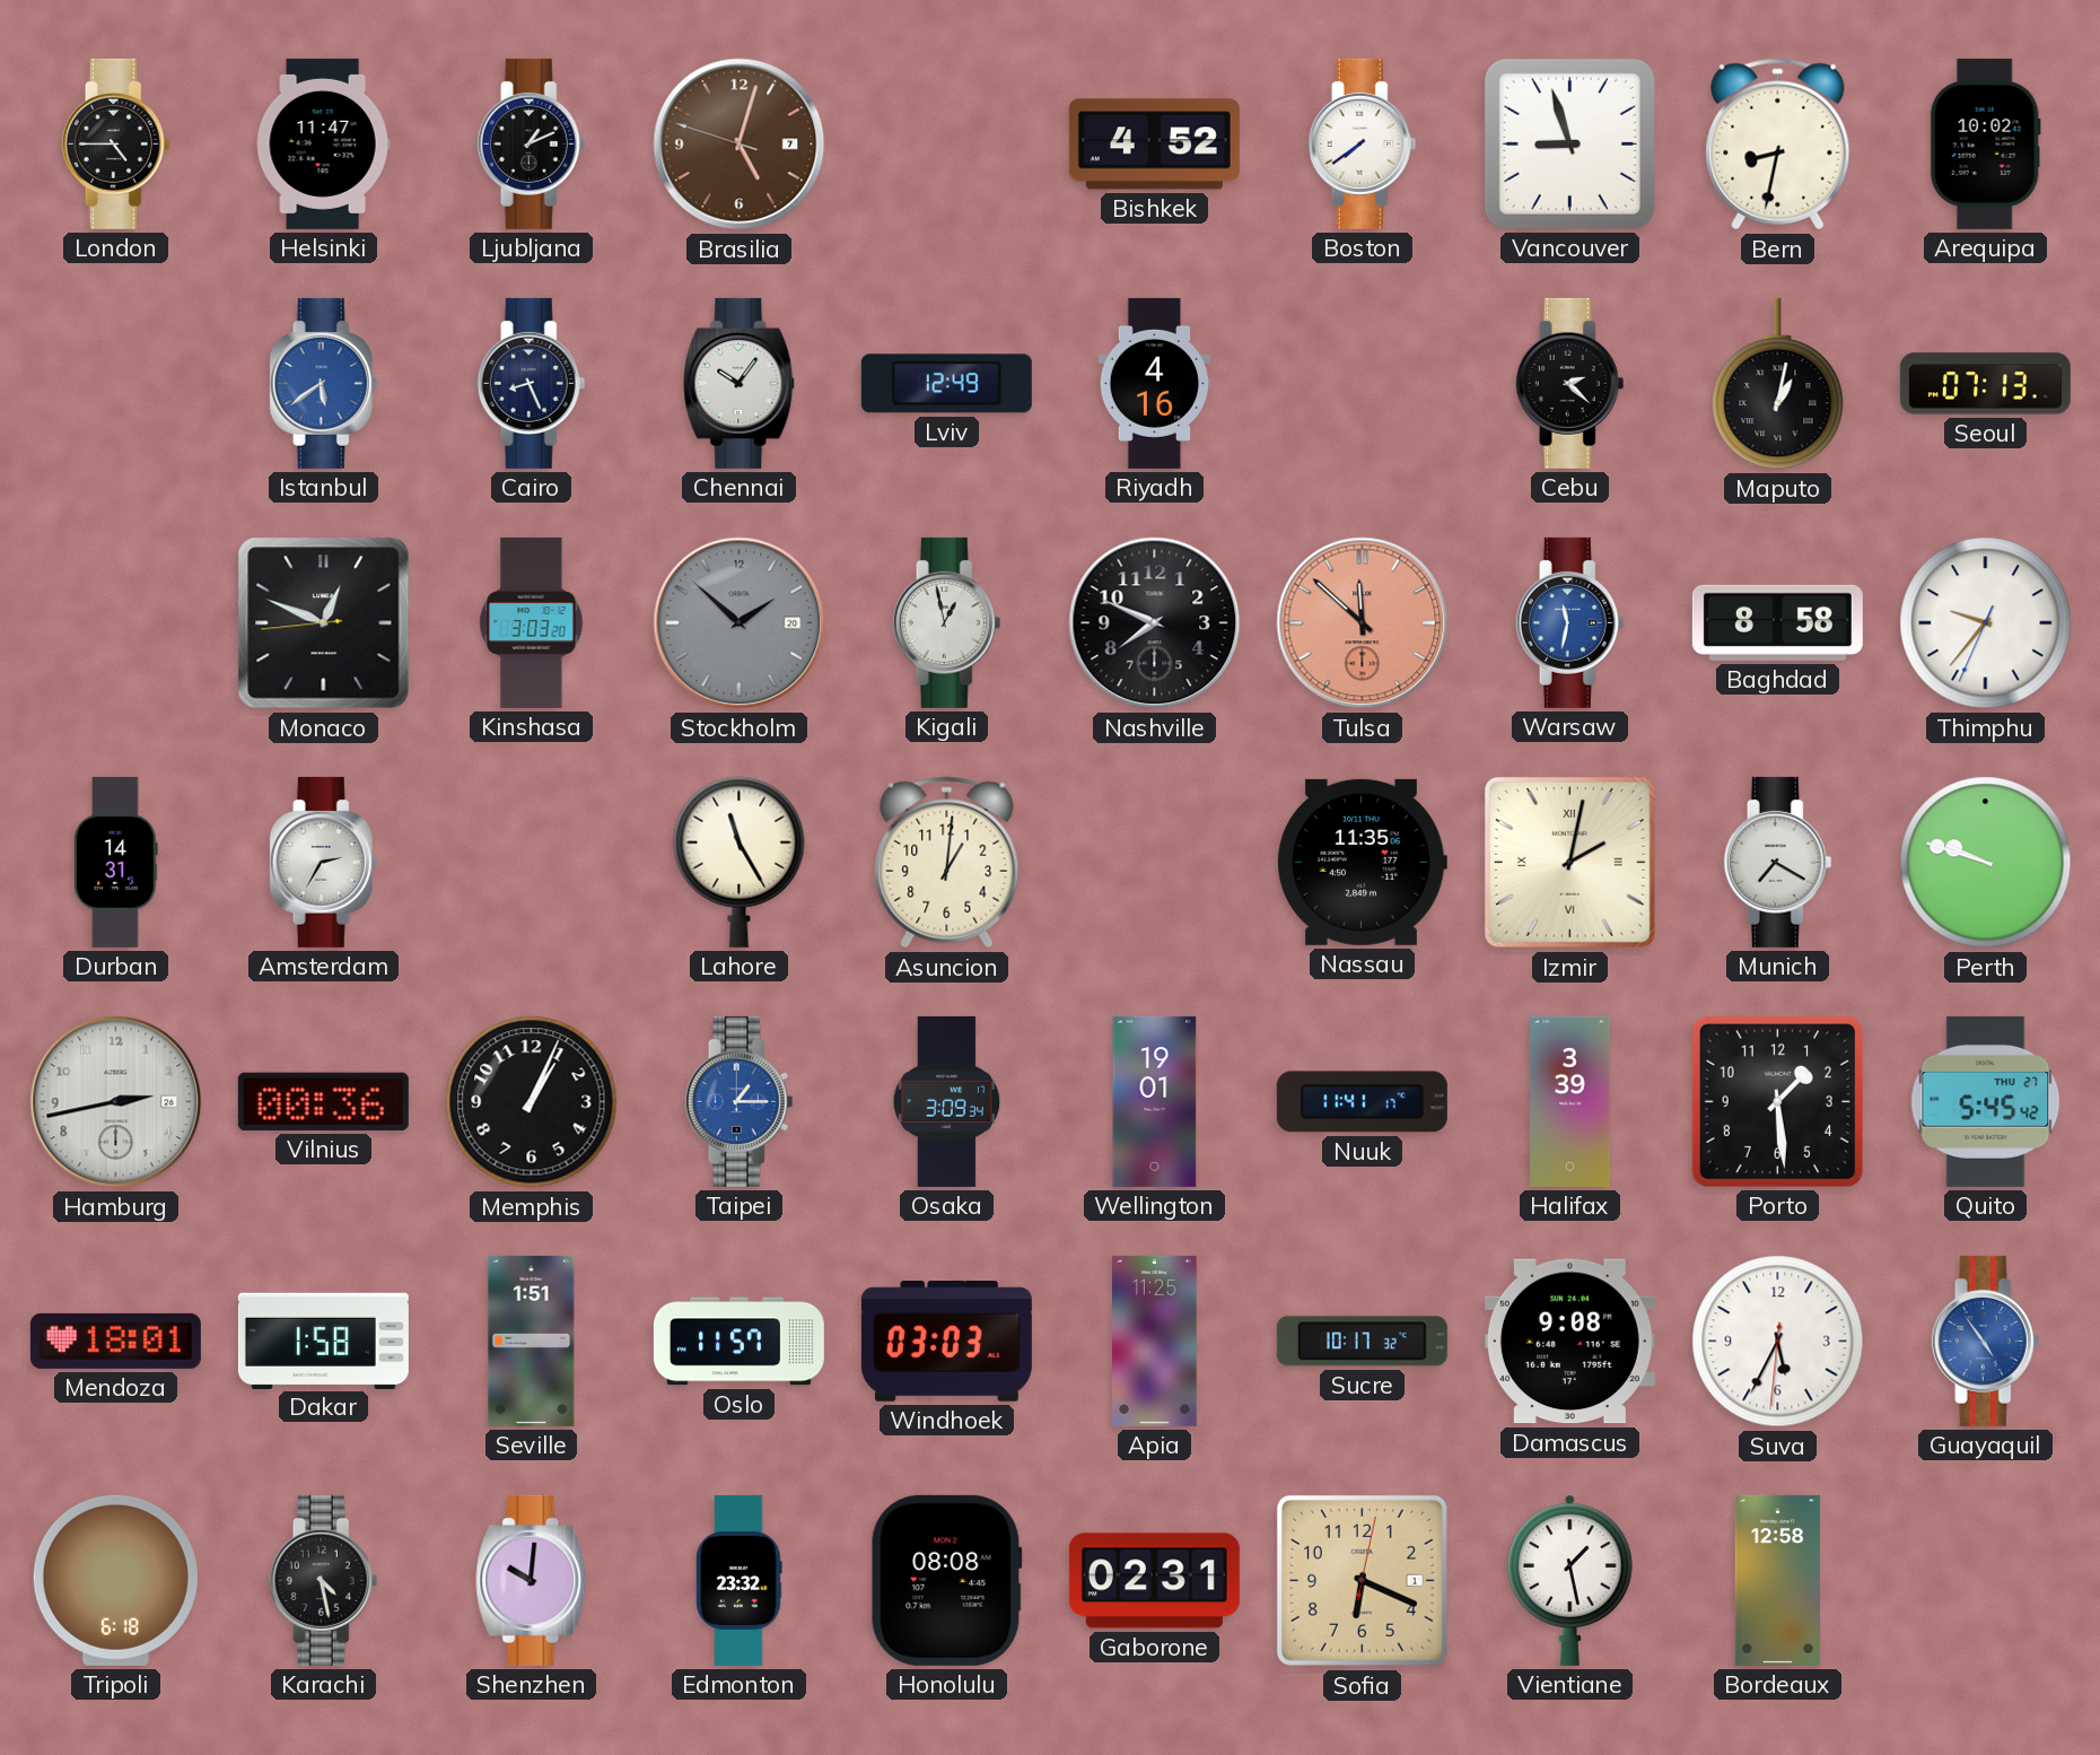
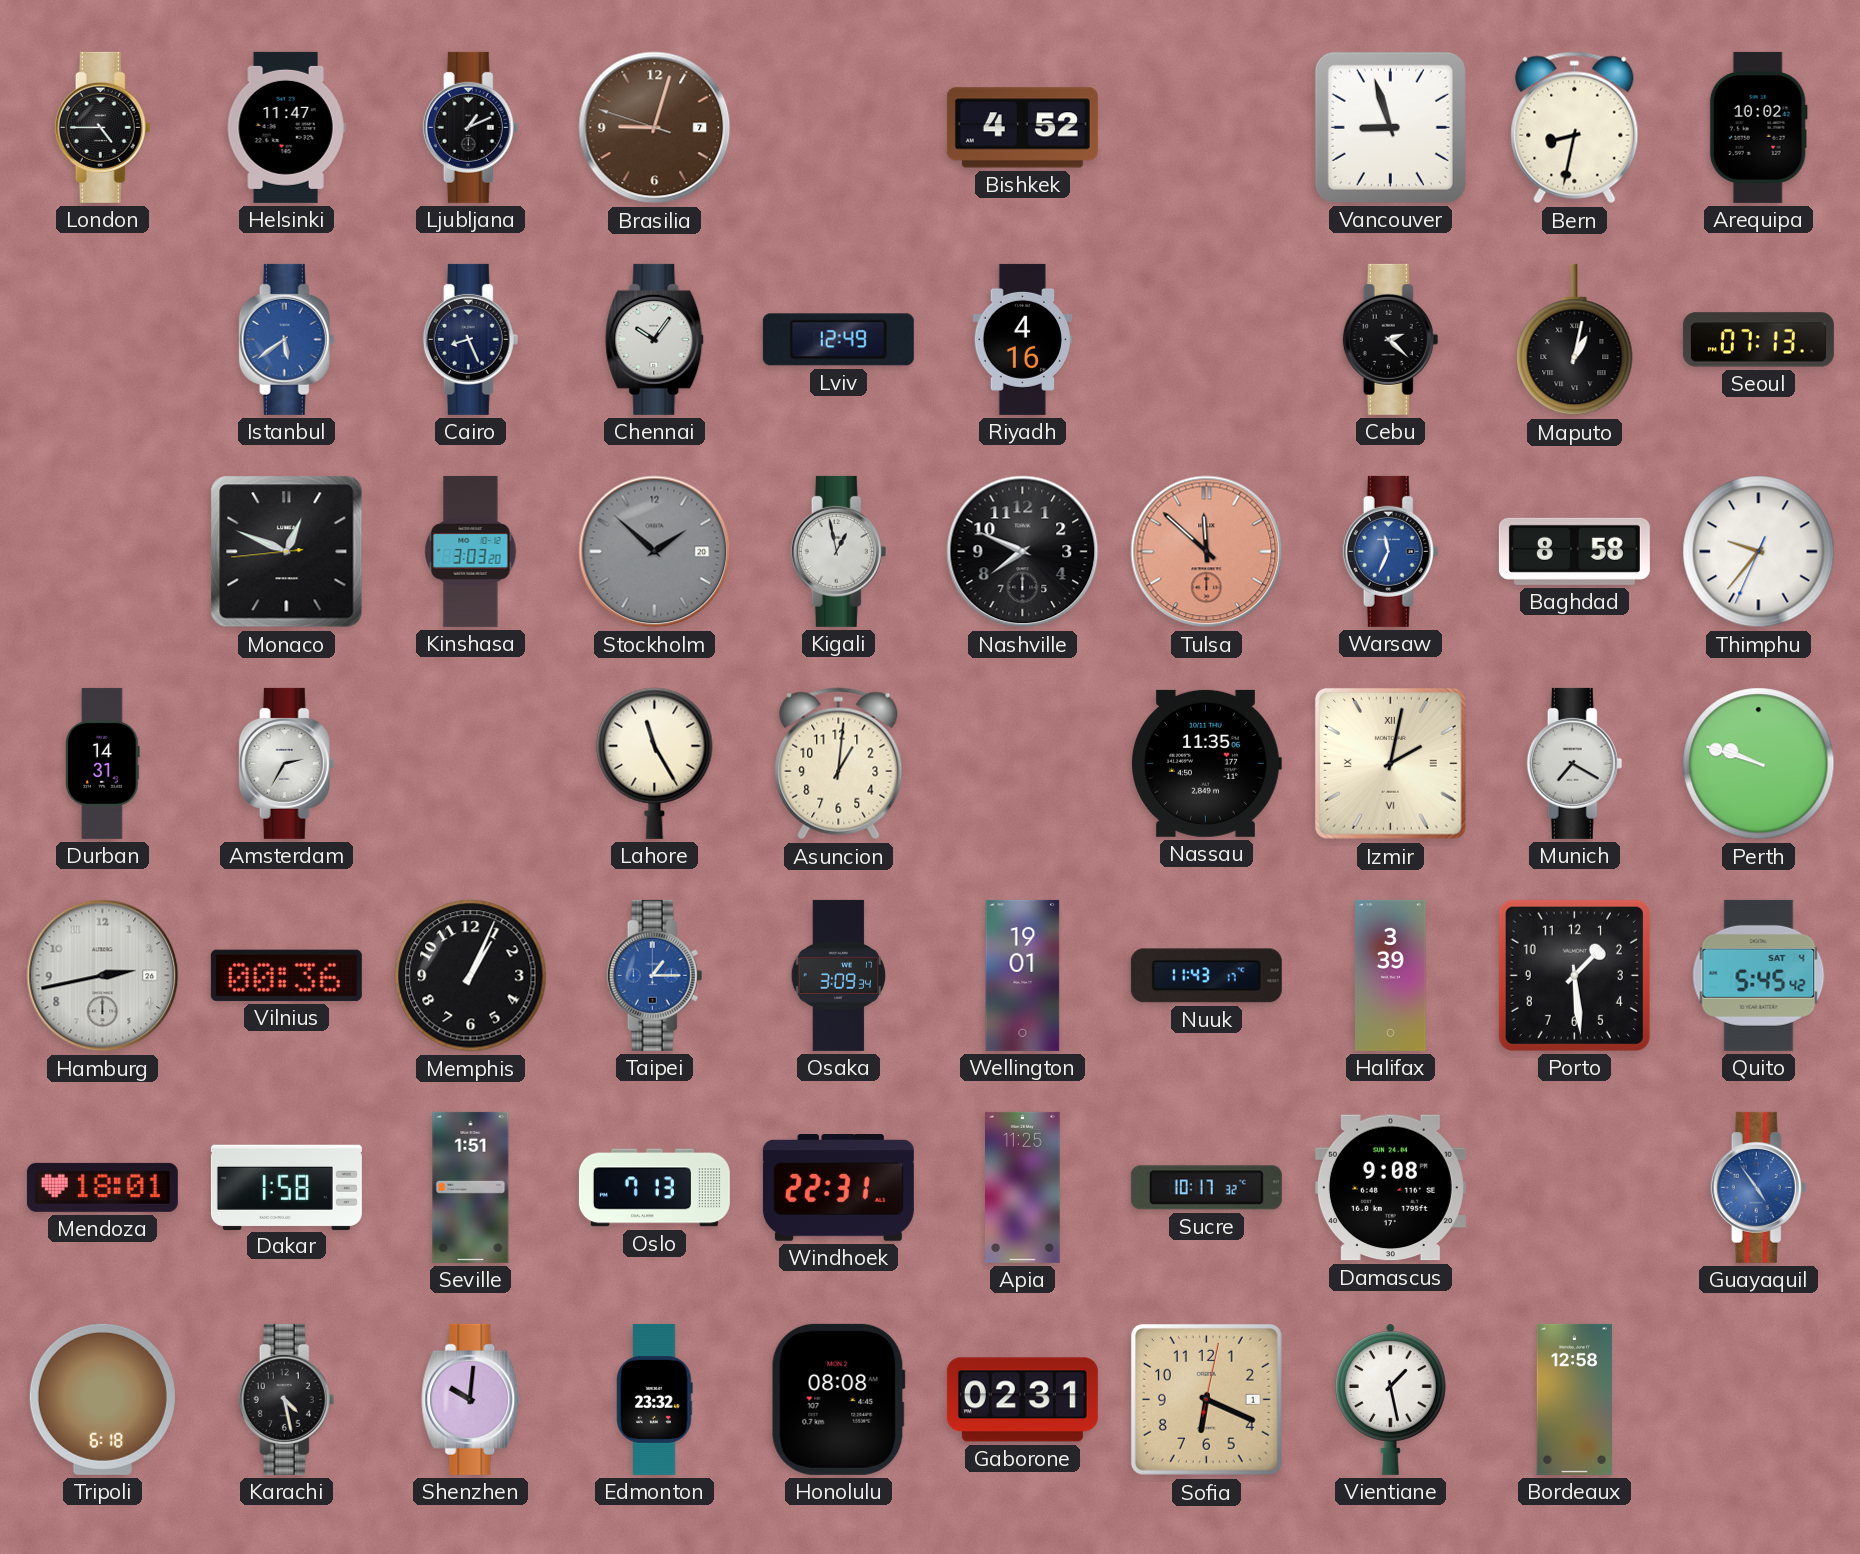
Brasilia: 5:02 -> 9:02
Boston: 7:39 -> none
Warsaw: 11:32 -> 11:34
Nuuk: 11:41 -> 11:43
Quito date: THU 27 -> SAT 4
Oslo: 11:57 -> 7:13
Windhoek: 03:03 -> 22:31
Suva: 5:34 -> none
